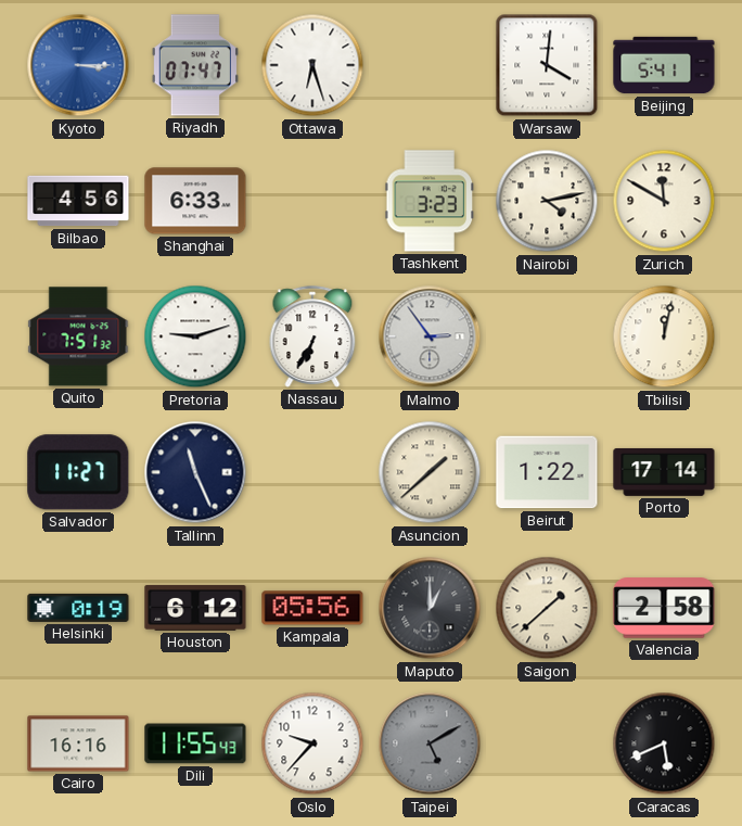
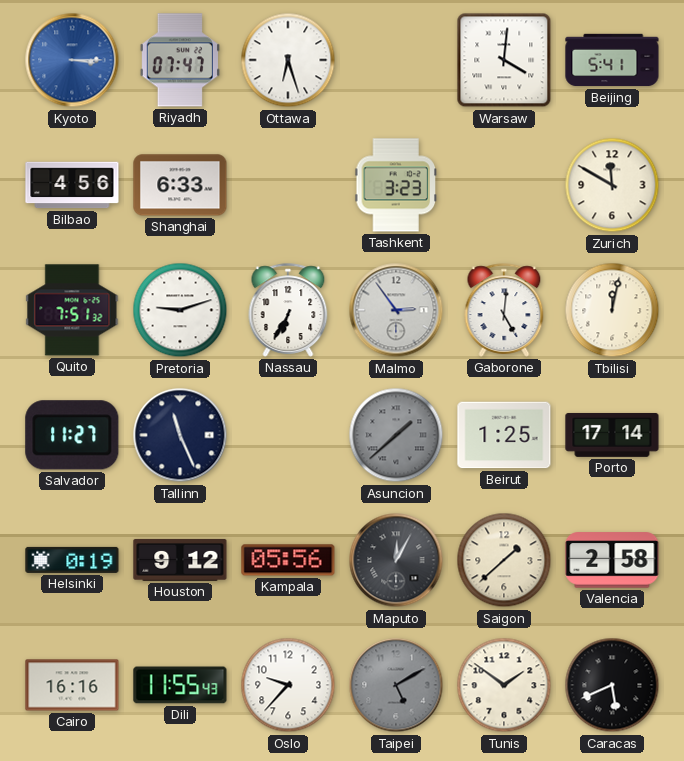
Nairobi: 4:13 -> none
Gaborone: none -> 5:01
Asuncion dial: cream -> grey
Beirut: 1:22 -> 1:25
Houston: 6:12 -> 9:12
Maputo: 1:00 -> 12:05
Tunis: none -> 1:51
